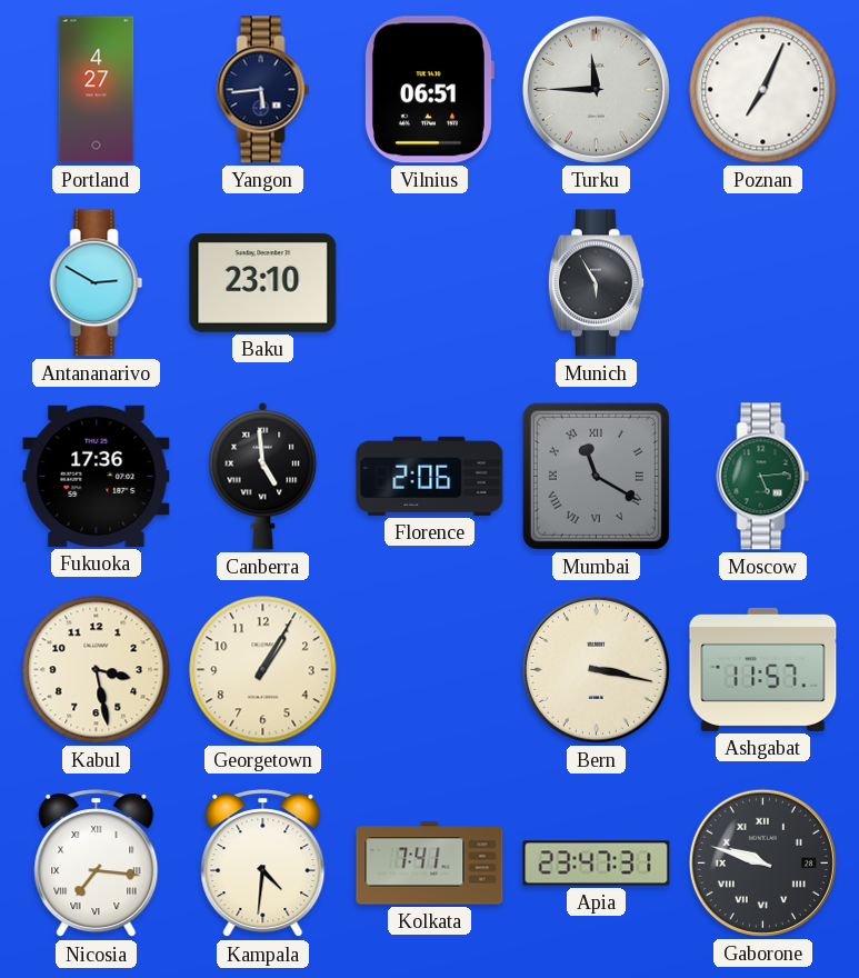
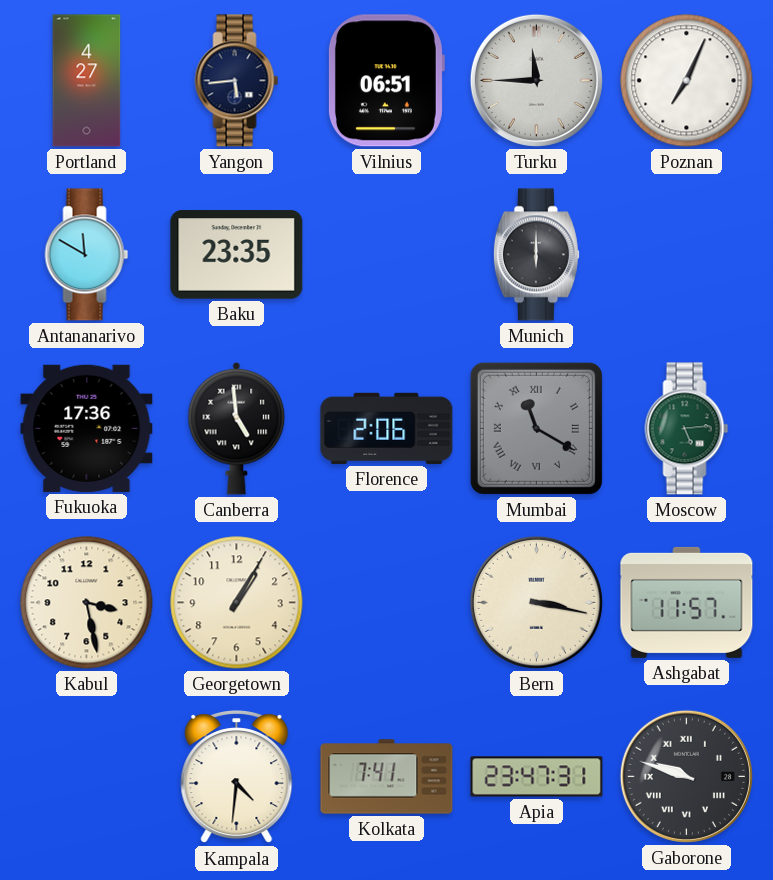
Antananarivo: 2:50 -> 11:50
Baku: 23:10 -> 23:35
Munich: 5:55 -> 6:00
Nicosia: 7:16 -> none
